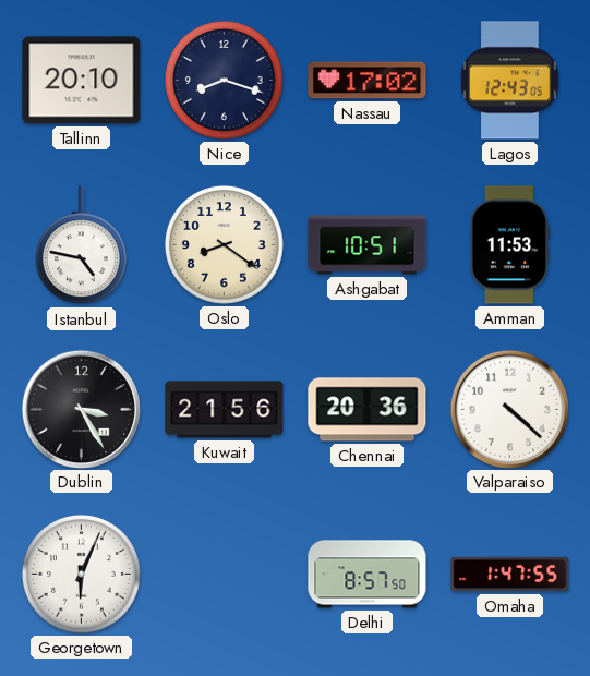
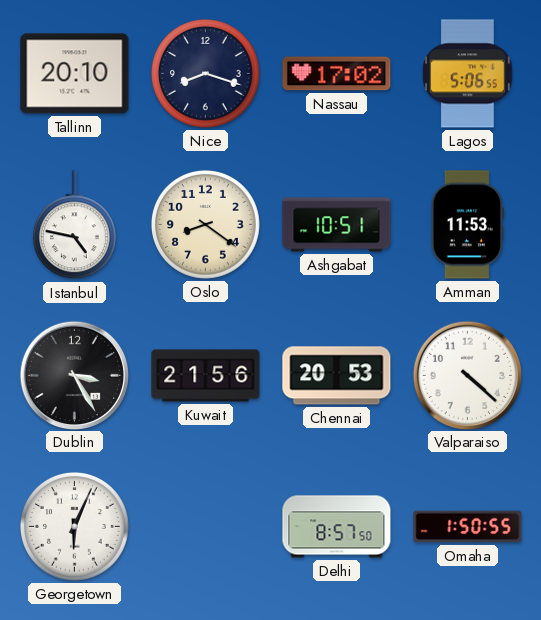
Lagos: 12:43 -> 5:06
Chennai: 20:36 -> 20:53
Omaha: 1:47 -> 1:50
